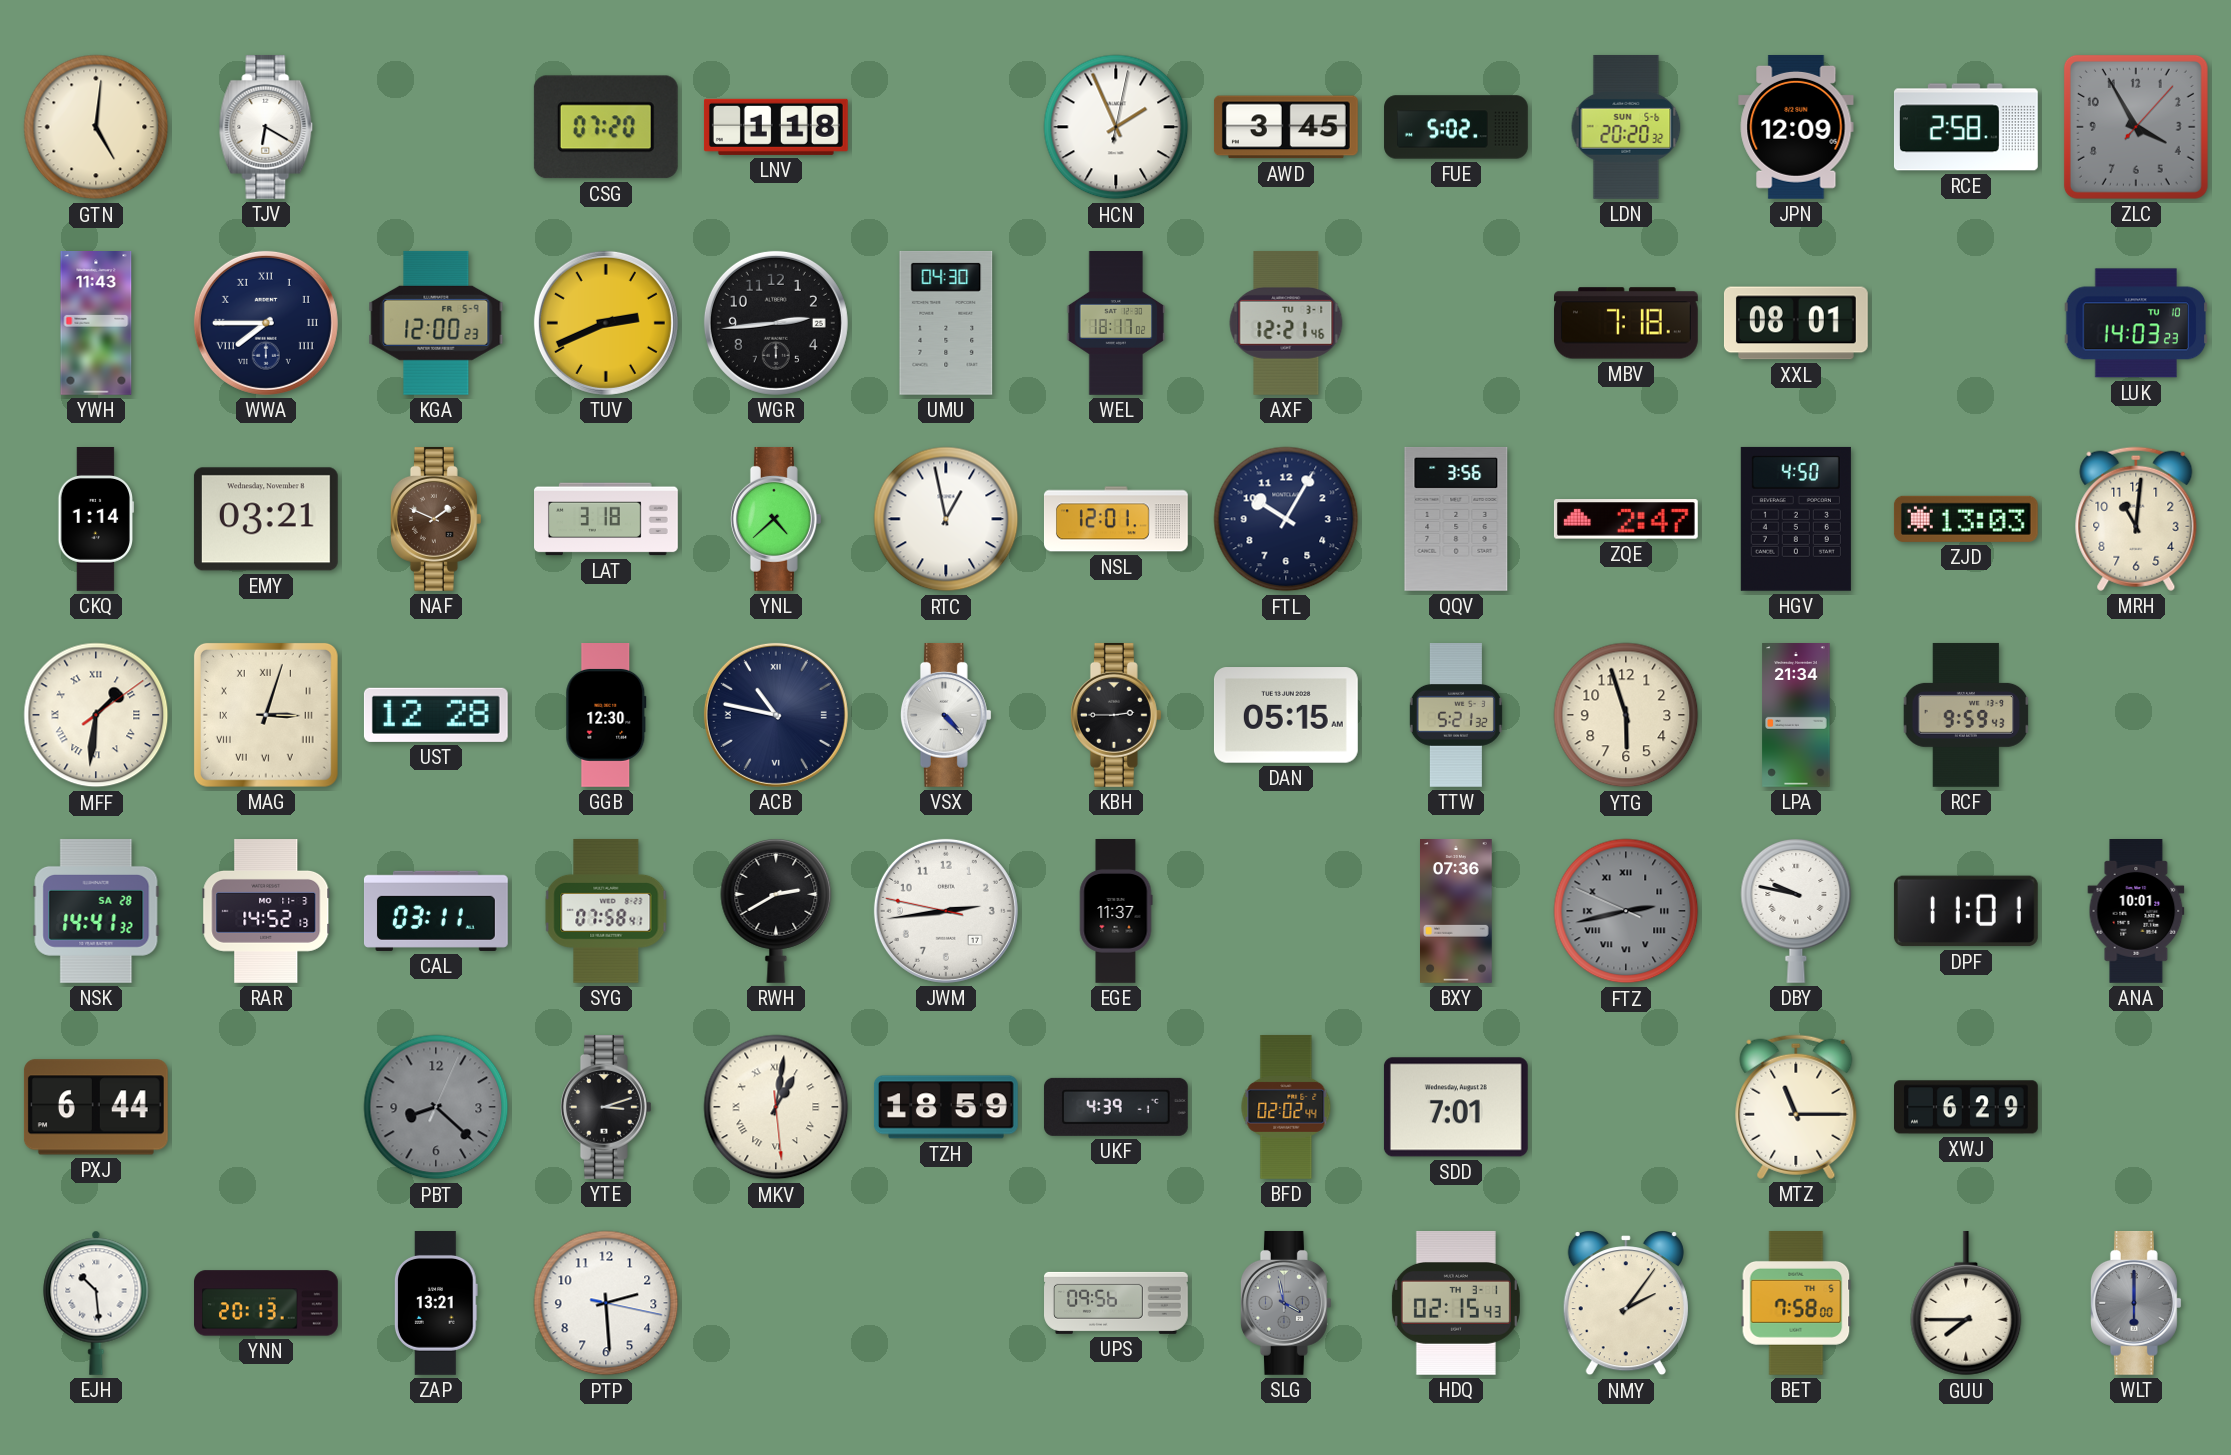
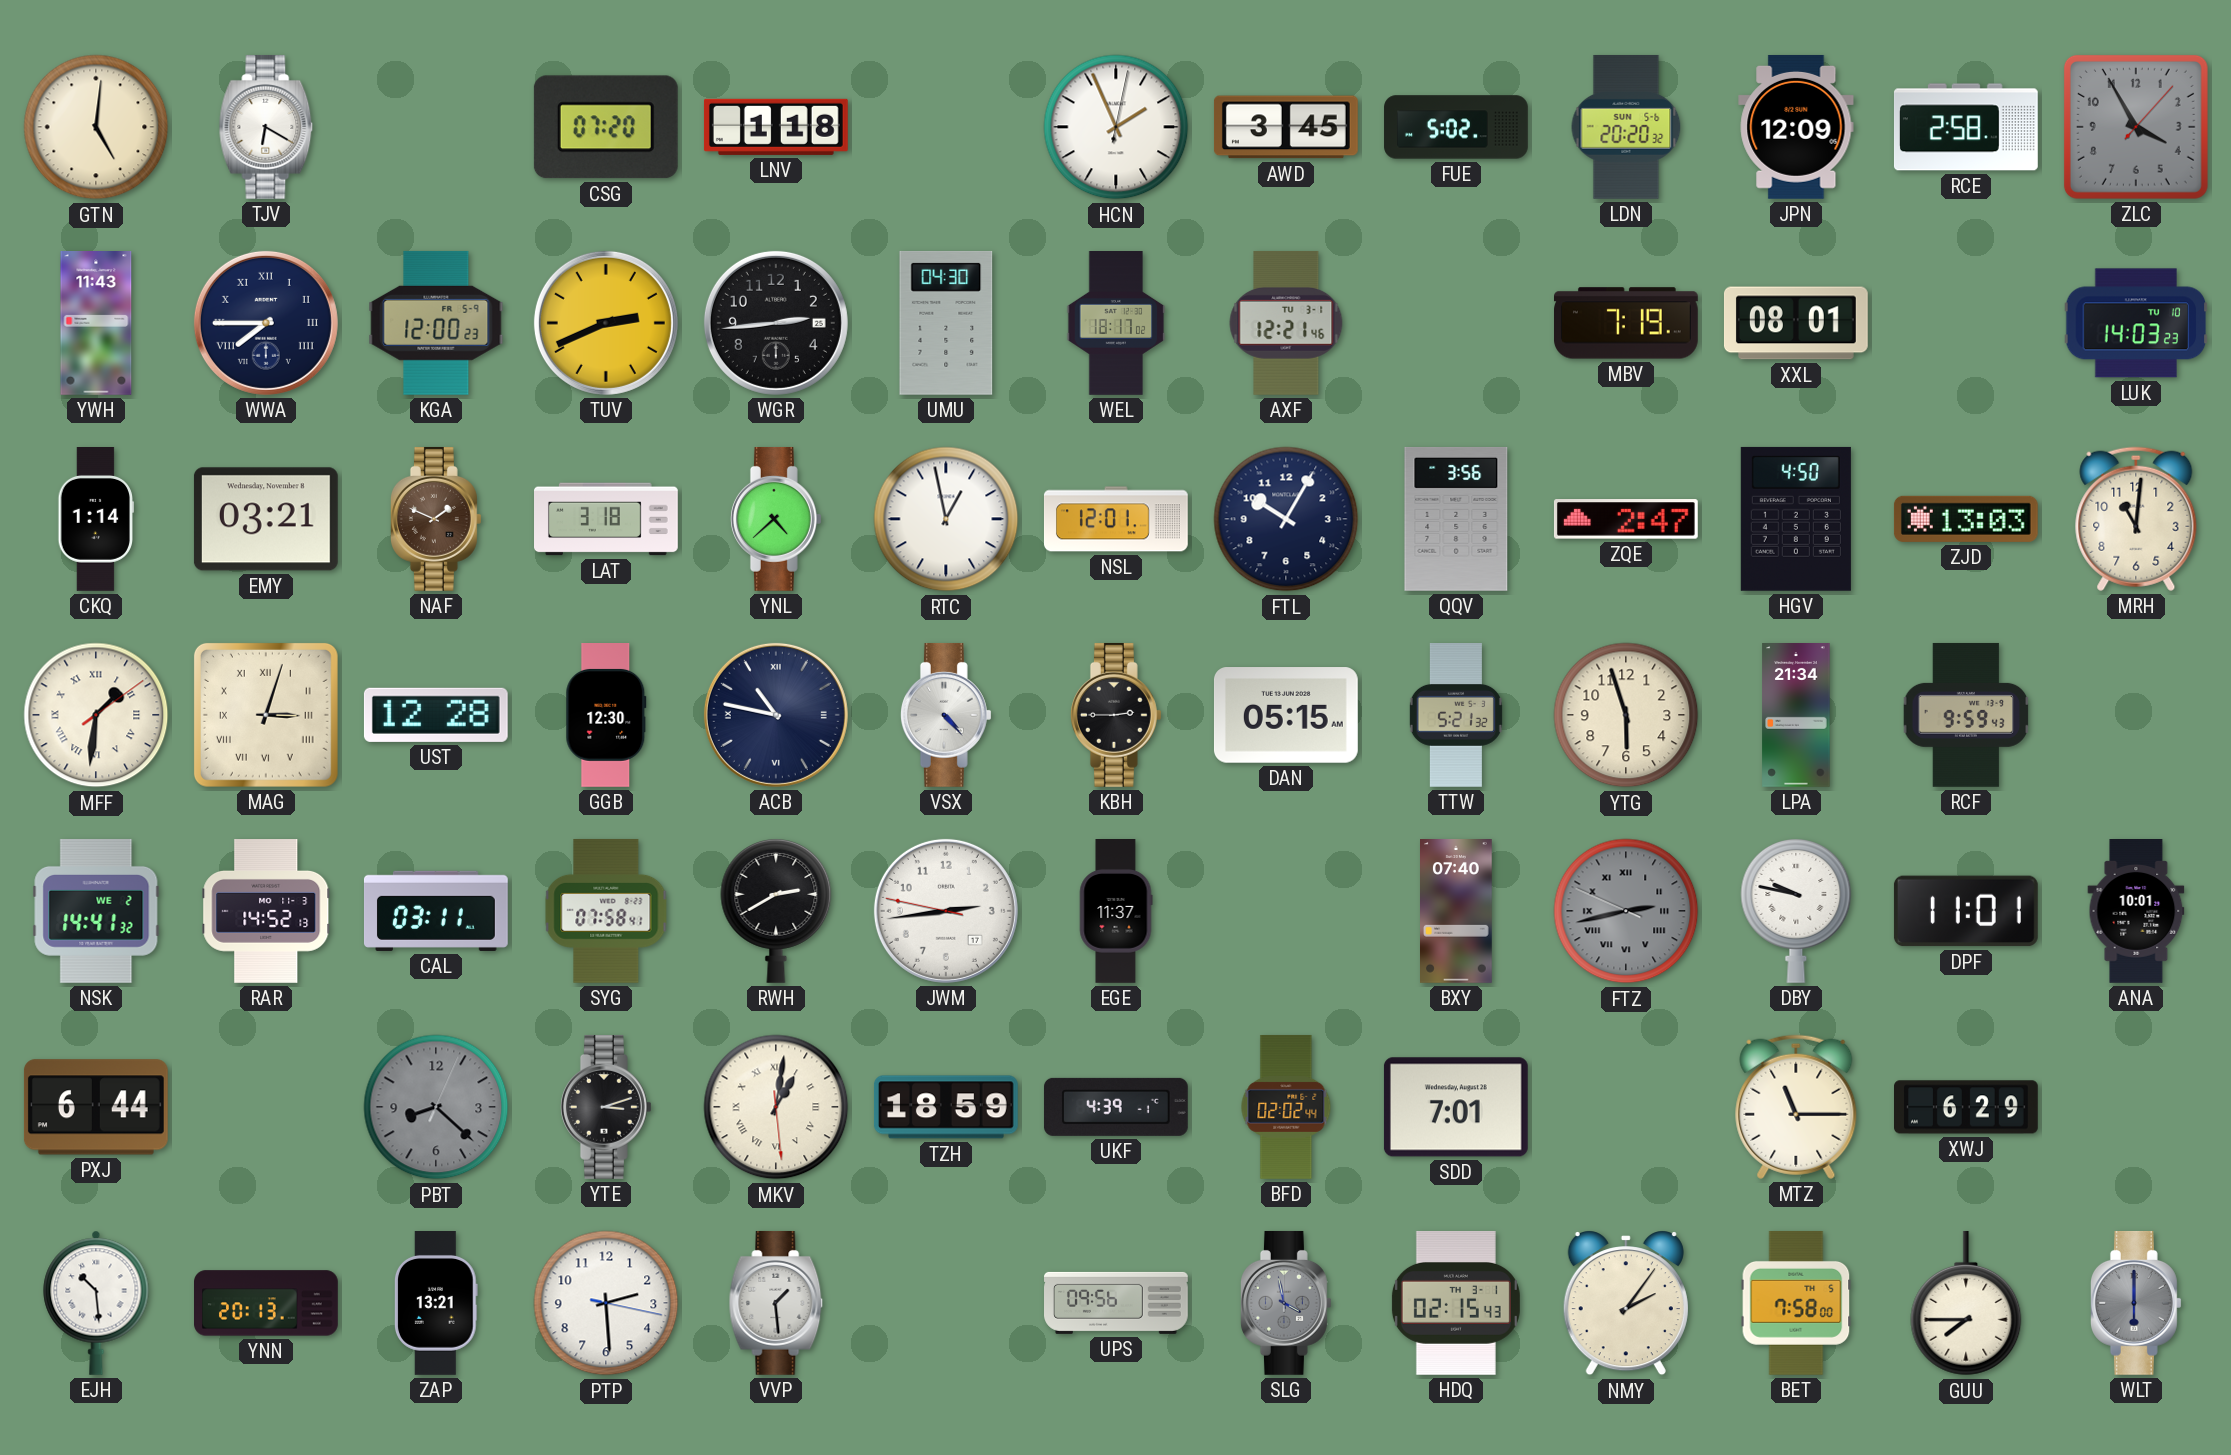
MBV: 7:18 -> 7:19
NSK date: SA 28 -> WE 2
BXY: 07:36 -> 07:40
VVP: none -> 1:29
